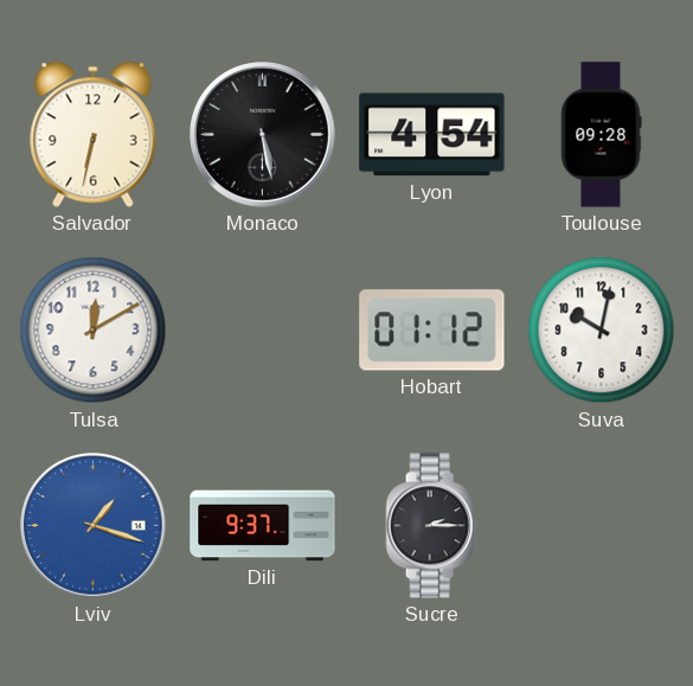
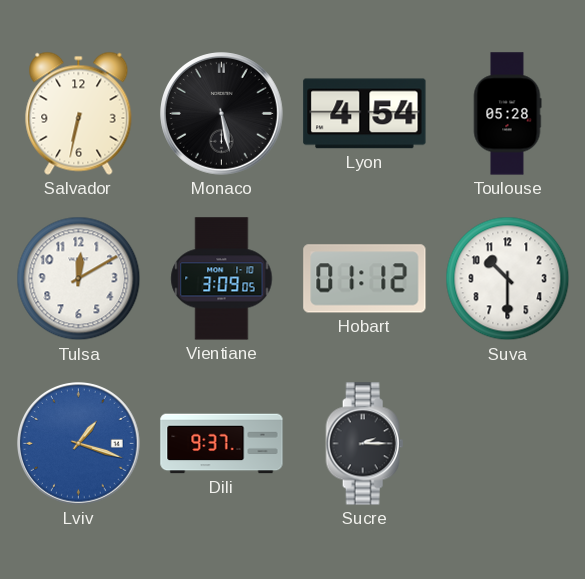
Toulouse: 09:28 -> 05:28
Vientiane: none -> 3:09
Suva: 10:02 -> 10:30
